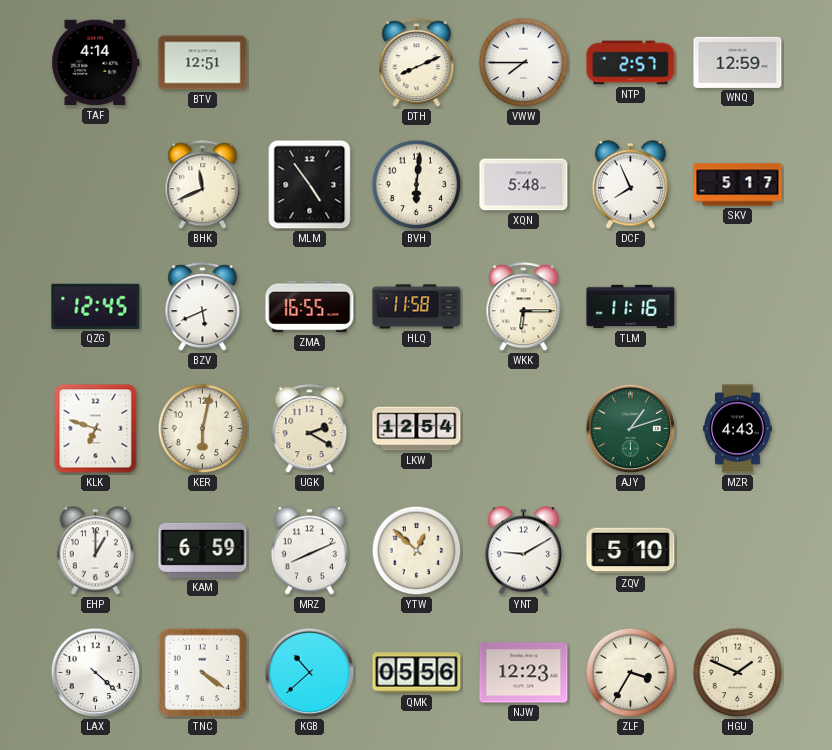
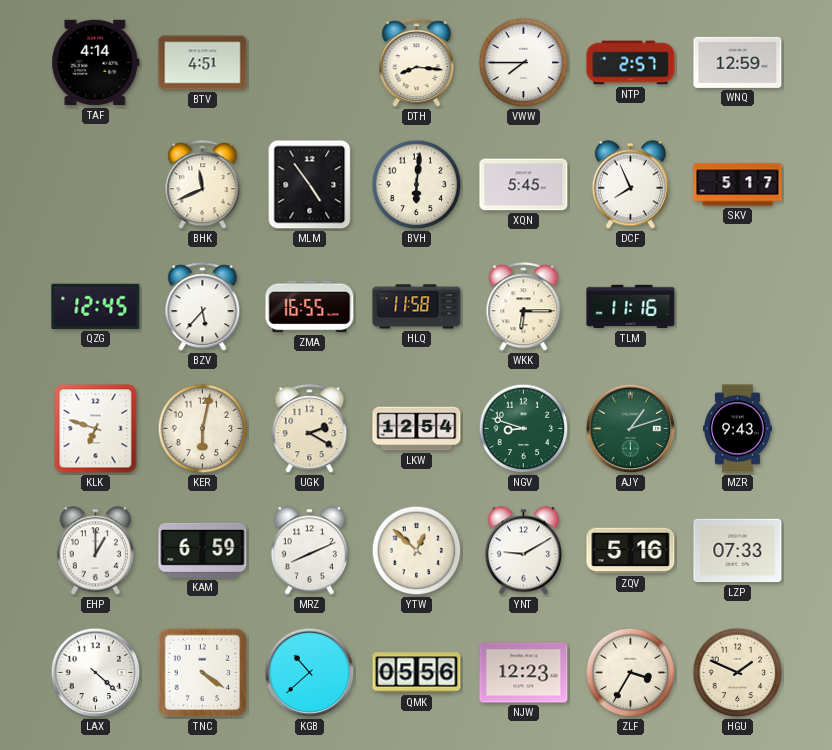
BTV: 12:51 -> 4:51
DTH: 8:11 -> 8:16
XQN: 5:48 -> 5:45
BZV: 5:41 -> 5:37
NGV: none -> 8:48
MZR: 4:43 -> 9:43
ZQV: 5:10 -> 5:16
LZP: none -> 07:33
